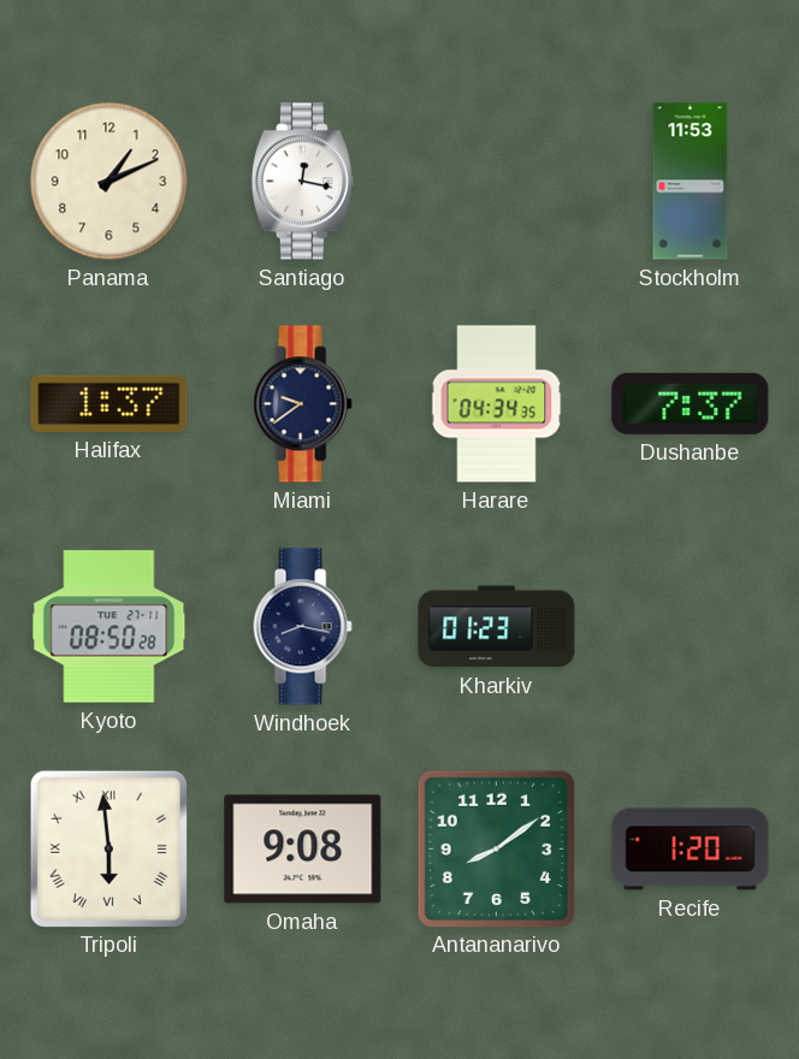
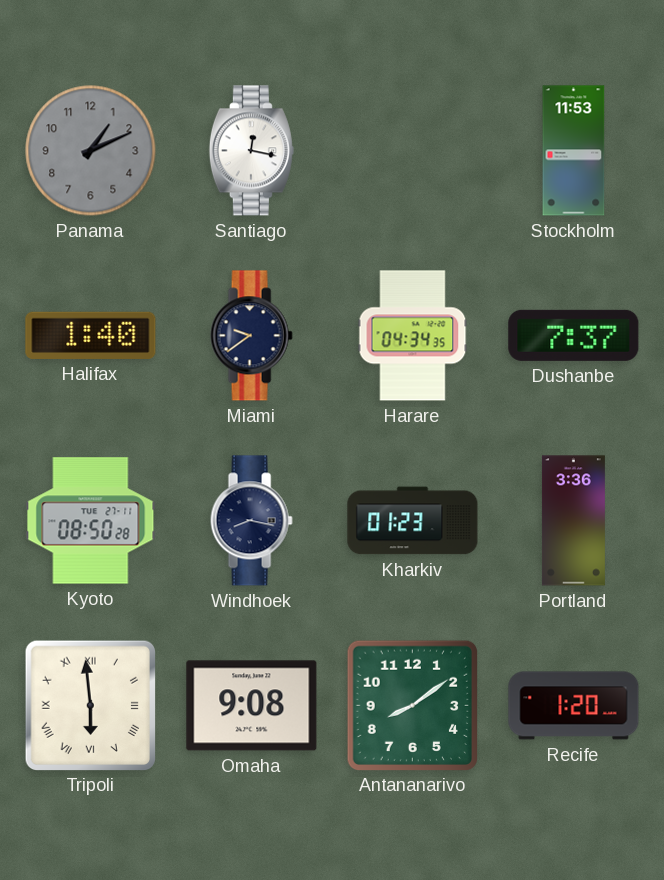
Panama dial: cream -> grey
Halifax: 1:37 -> 1:40
Portland: none -> 3:36
